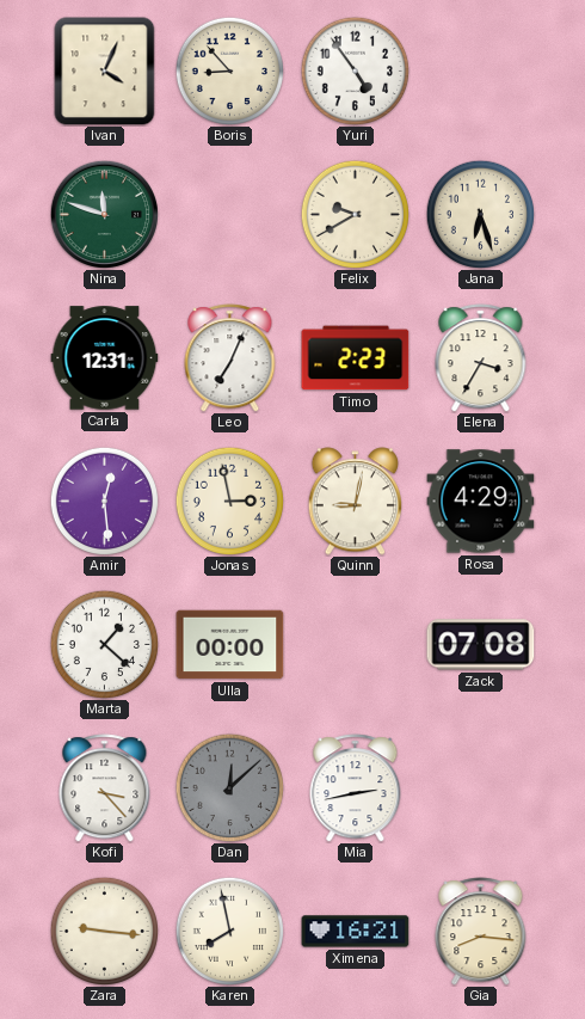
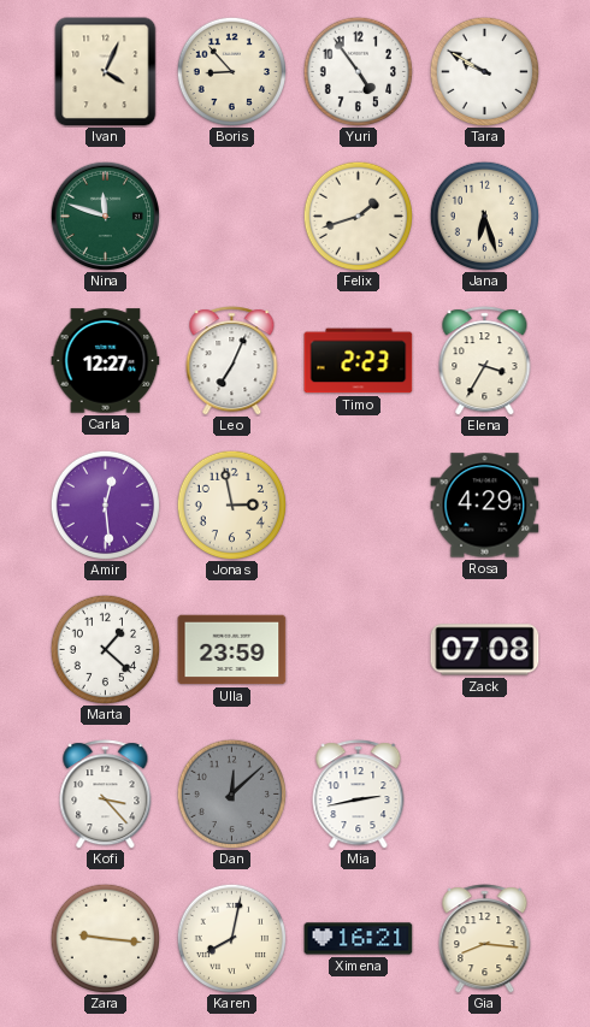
Tara: none -> 9:50
Felix: 9:40 -> 1:42
Carla: 12:31 -> 12:27
Quinn: 9:02 -> none
Ulla: 00:00 -> 23:59
Karen: 7:58 -> 8:02
